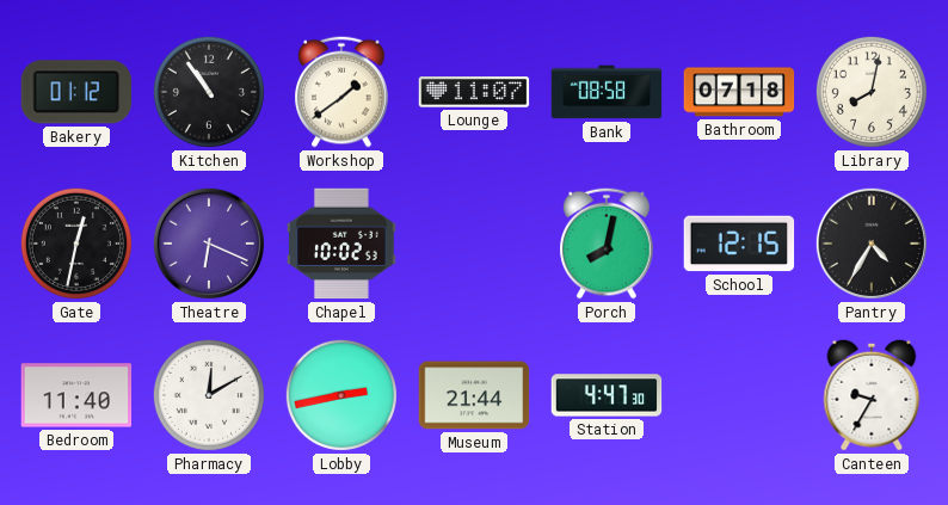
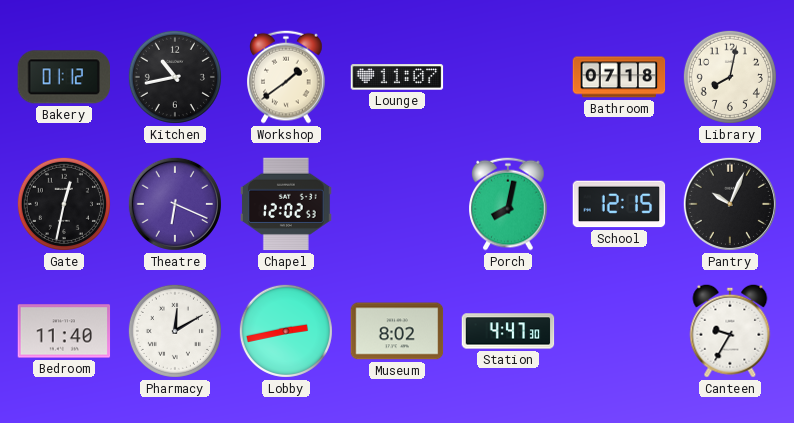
Kitchen: 10:54 -> 10:43
Bank: 08:58 -> none
Chapel: 10:02 -> 12:02
Pantry: 4:35 -> 10:04
Museum: 21:44 -> 8:02
